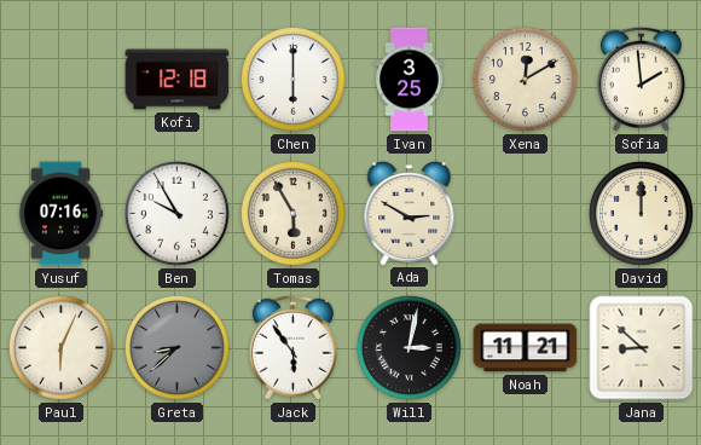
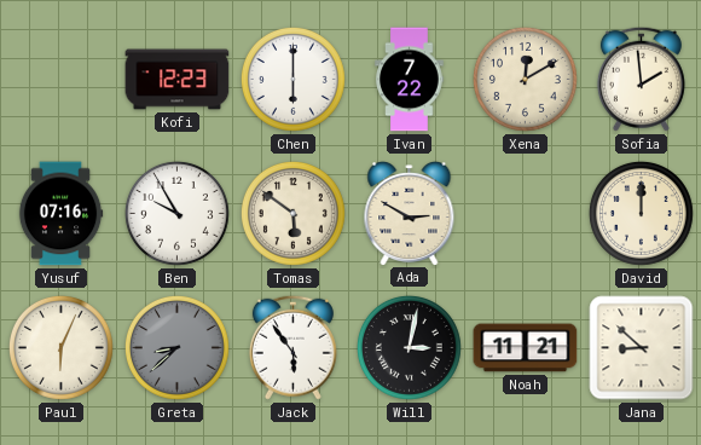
Kofi: 12:18 -> 12:23
Ivan: 3:25 -> 7:22
Tomas: 5:55 -> 5:51
